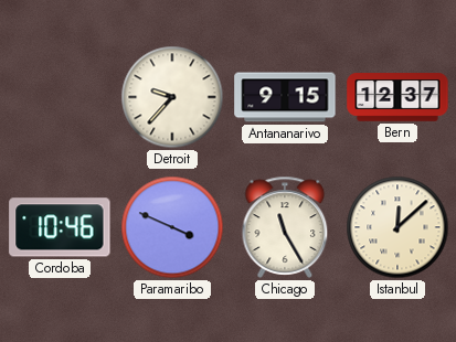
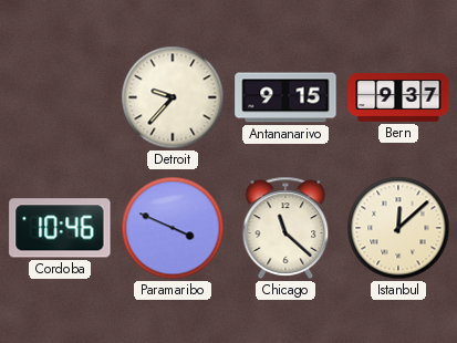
Bern: 12:37 -> 9:37
Chicago: 11:25 -> 11:22
